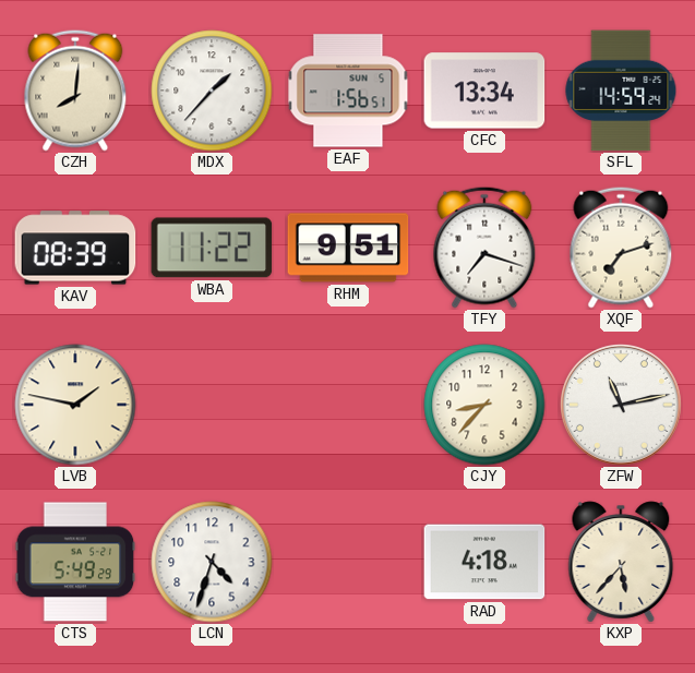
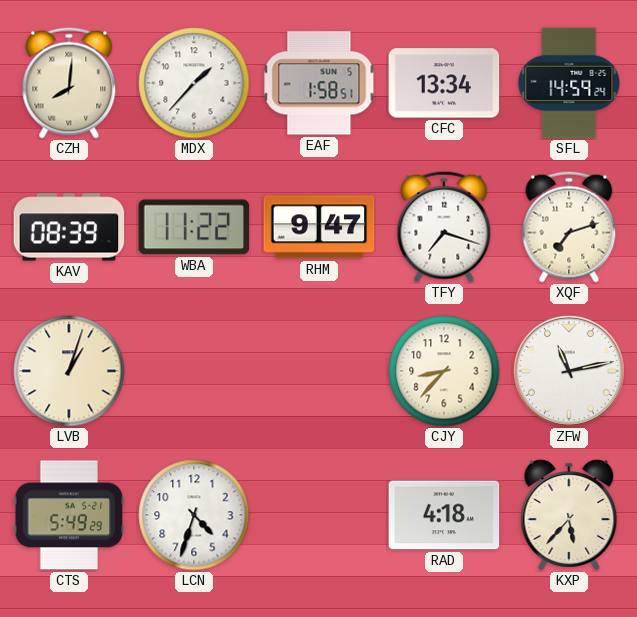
EAF: 1:56 -> 1:58
RHM: 9:51 -> 9:47
LVB: 1:47 -> 1:03
